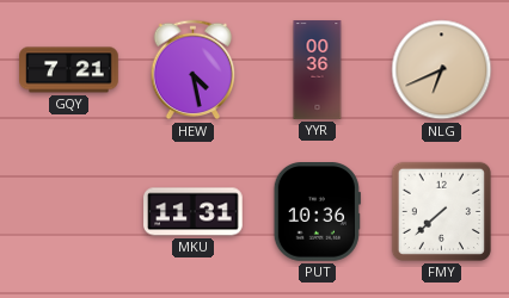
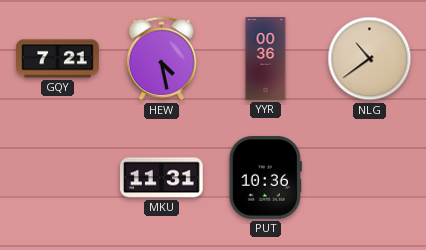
NLG: 6:41 -> 10:39
FMY: 7:38 -> none
